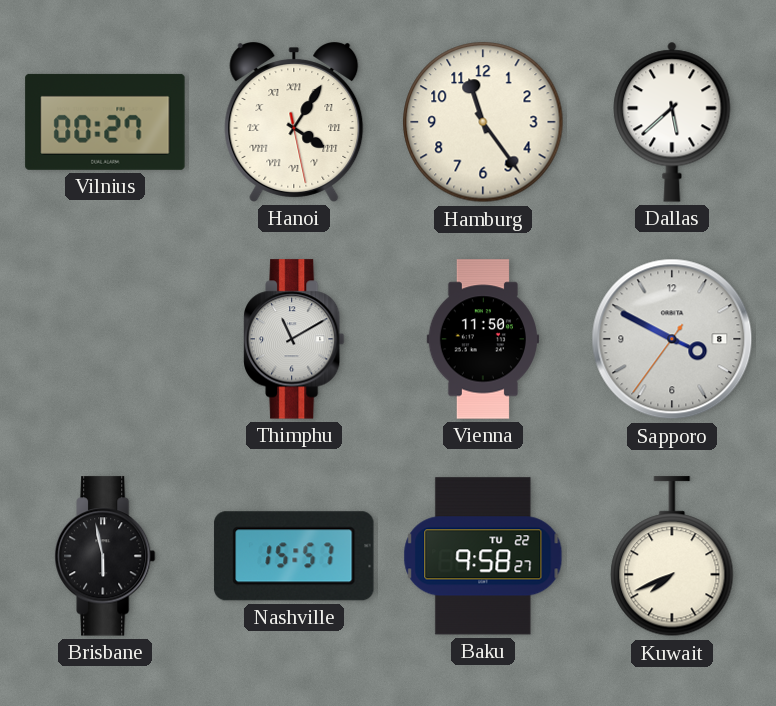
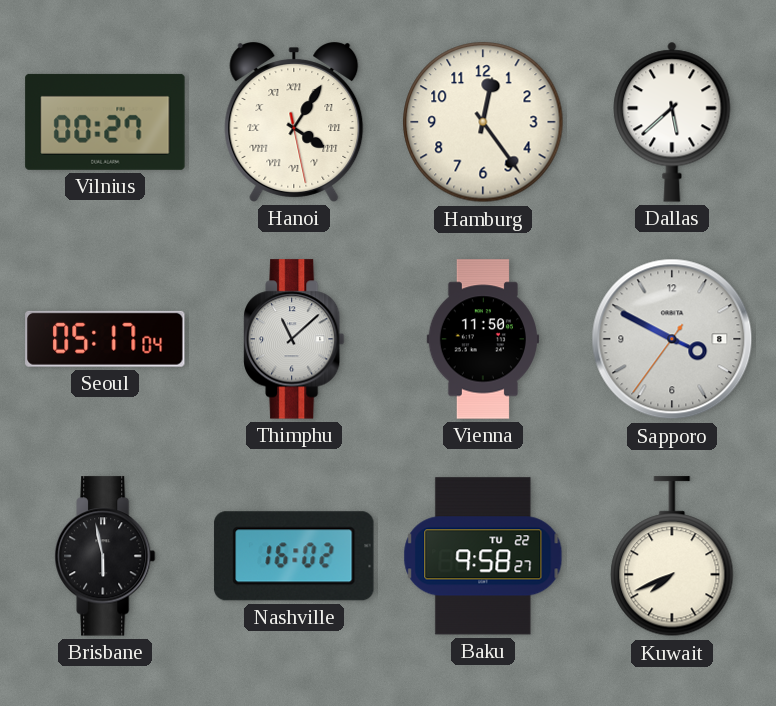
Hamburg: 11:24 -> 12:24
Seoul: none -> 05:17
Thimphu: 11:10 -> 11:08
Nashville: 15:57 -> 16:02
